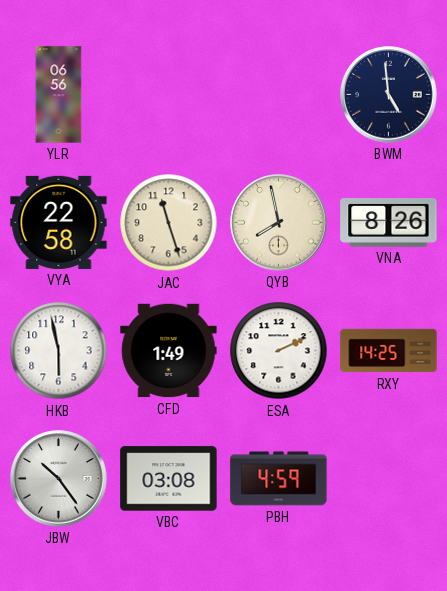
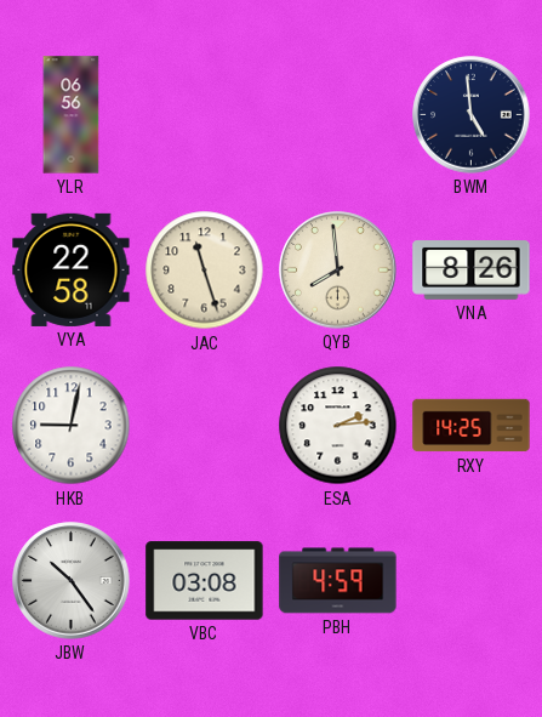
QYB: 7:58 -> 7:59
HKB: 5:58 -> 9:02
CFD: 1:49 -> none
ESA: 2:11 -> 2:14
